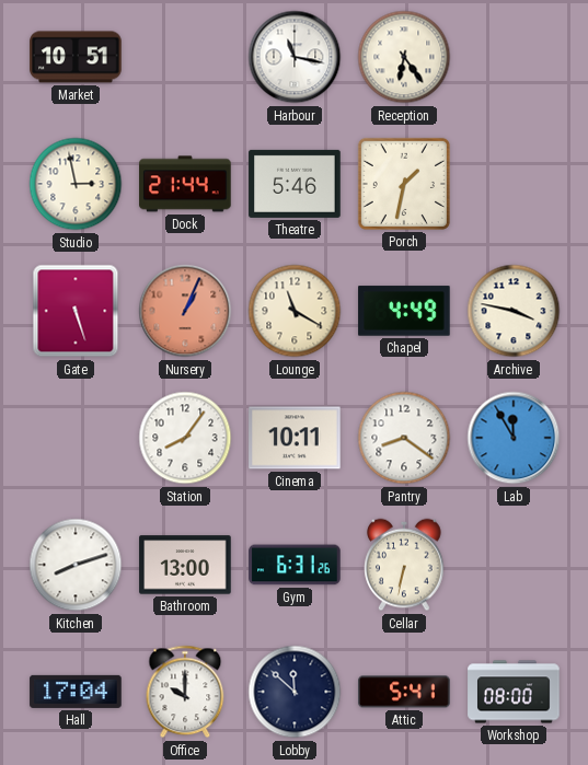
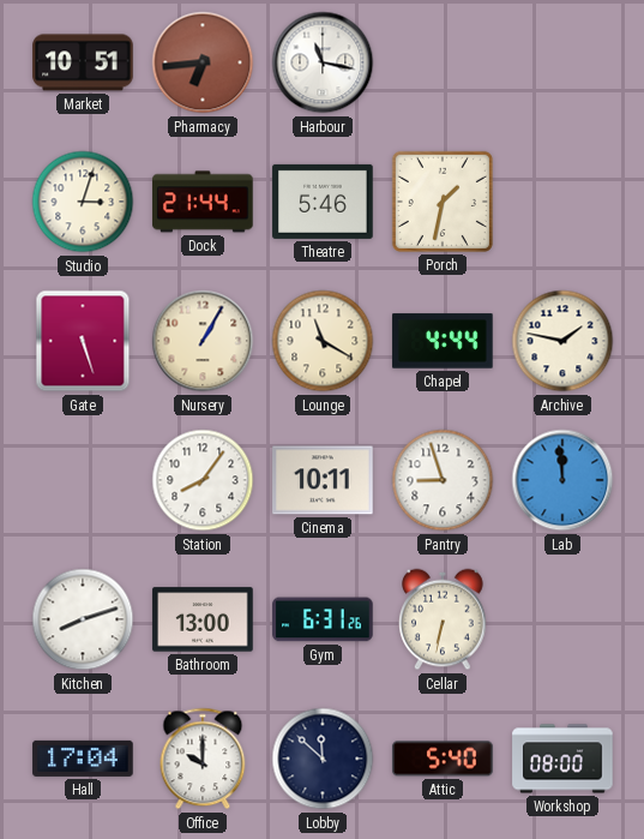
Pharmacy: none -> 6:44
Reception: 6:24 -> none
Studio: 2:58 -> 3:03
Nursery: 1:04 -> 1:05
Nursery dial: salmon -> cream
Chapel: 4:49 -> 4:44
Archive: 3:47 -> 1:47
Pantry: 8:21 -> 8:57
Lab: 11:55 -> 11:59
Attic: 5:41 -> 5:40
